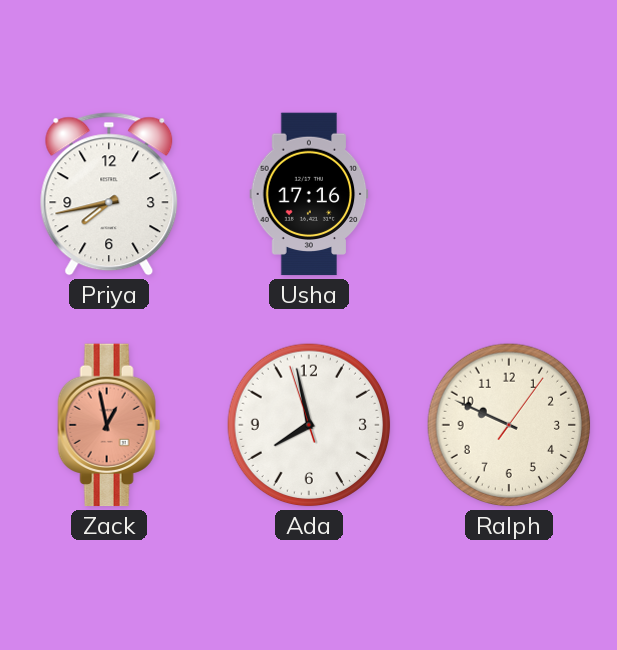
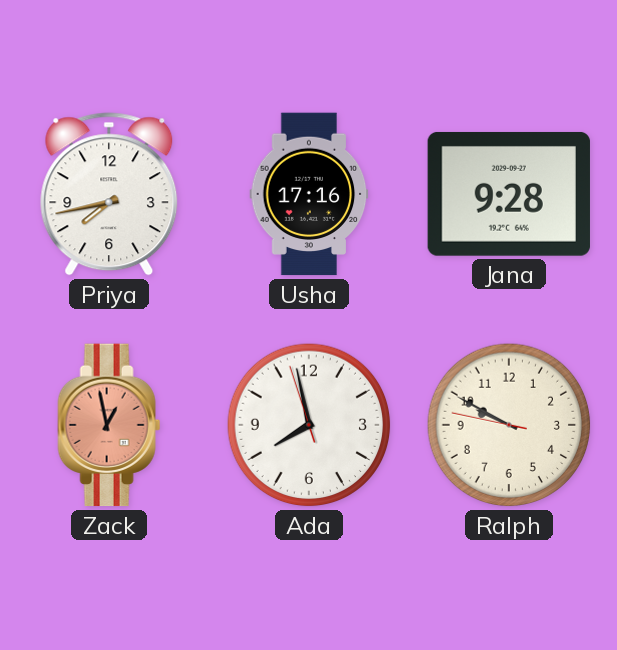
Jana: none -> 9:28
Ralph: 9:49:06 -> 9:49:47
